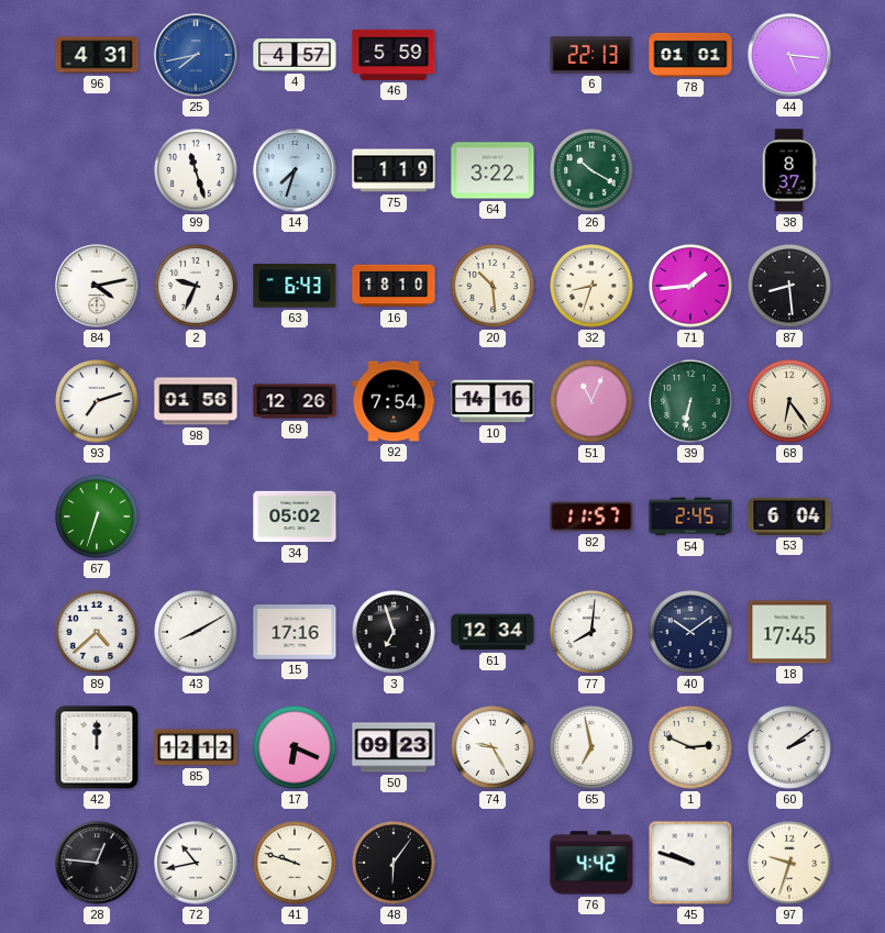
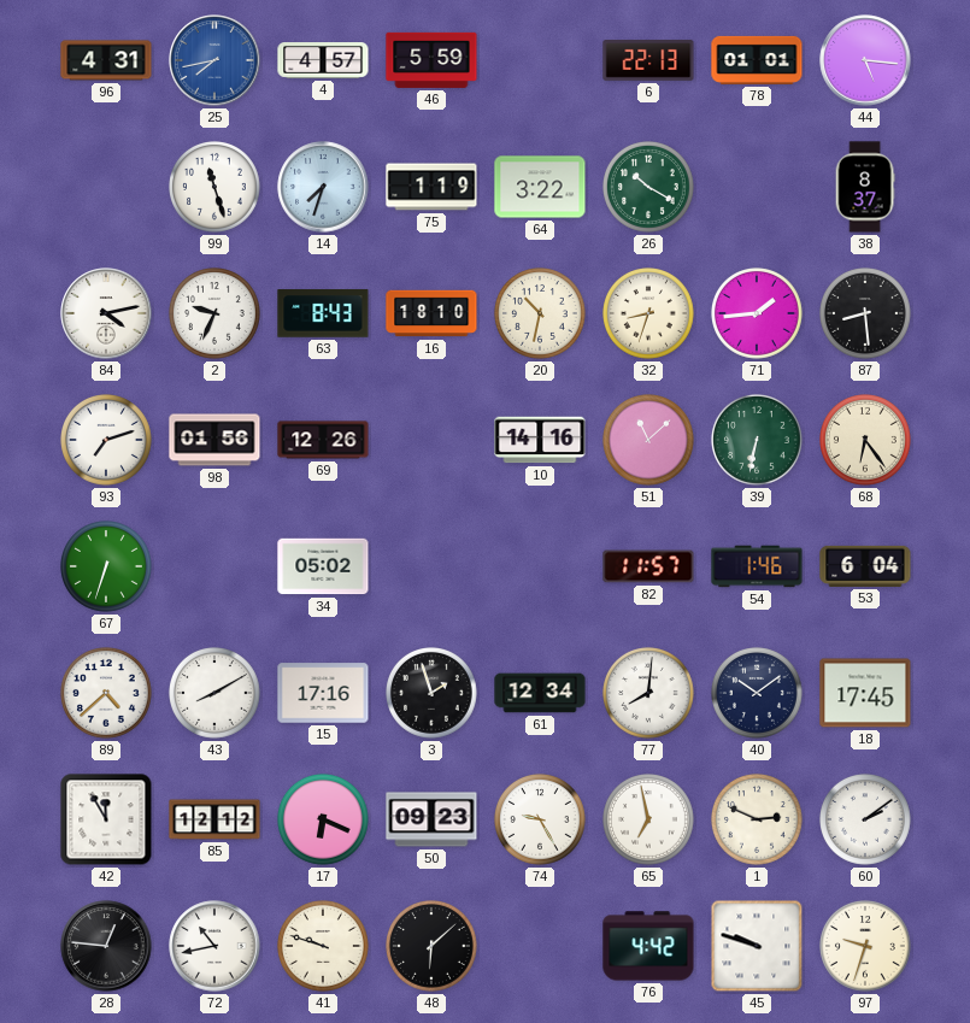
63: 6:43 -> 8:43
20: 10:29 -> 10:32
92: 7:54 -> none
51: 11:04 -> 11:08
54: 2:45 -> 1:46
3: 6:57 -> 1:57
42: 12:00 -> 11:55
48: 6:06 -> 6:08
